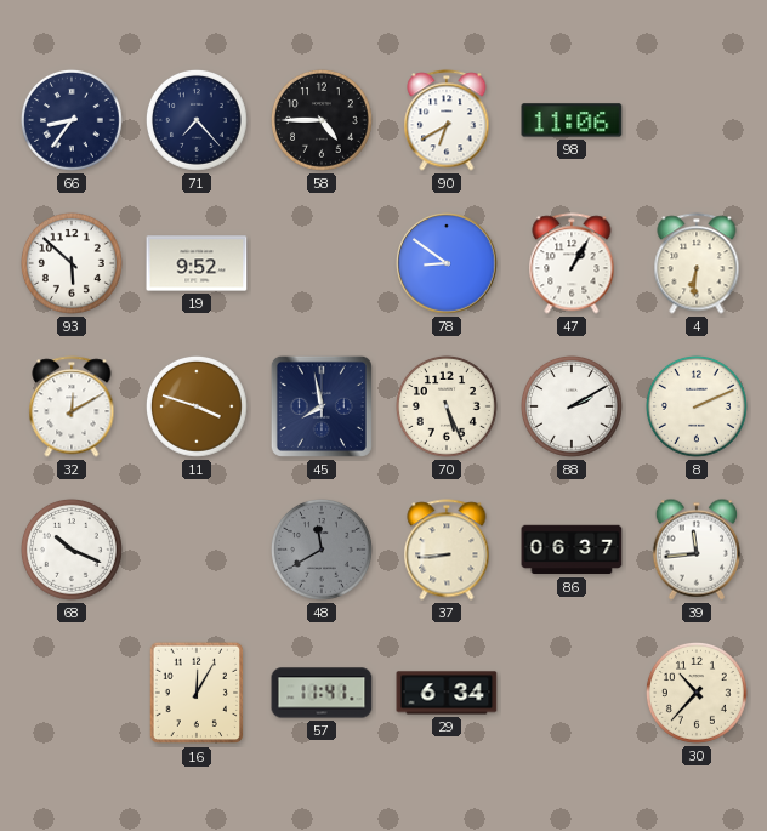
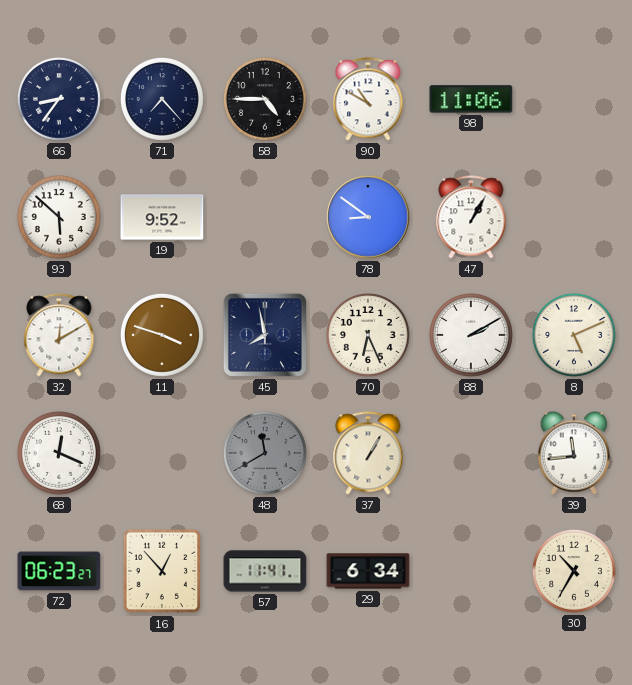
90: 6:40 -> 10:50
4: 6:31 -> none
70: 5:26 -> 6:26
8: 2:11 -> 5:11
68: 10:19 -> 12:19
37: 8:44 -> 1:05
86: 06:37 -> none
72: none -> 06:23
16: 12:05 -> 12:53
30: 10:37 -> 10:35
